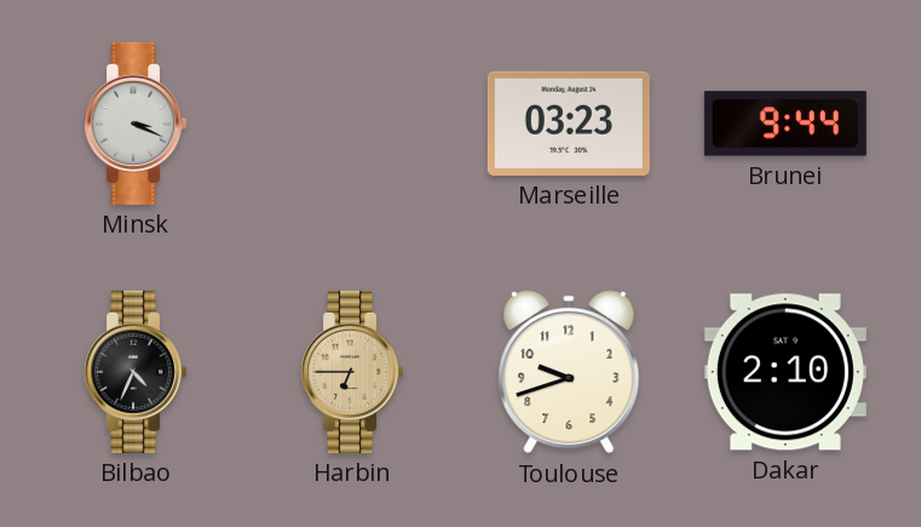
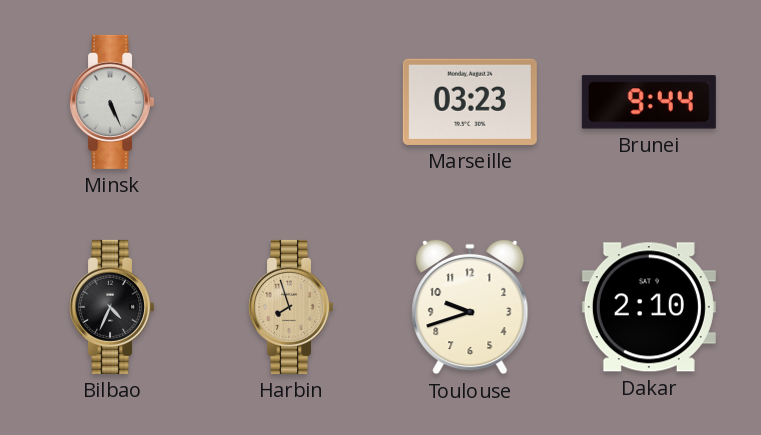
Minsk: 3:19 -> 5:26
Harbin: 6:45 -> 7:57
